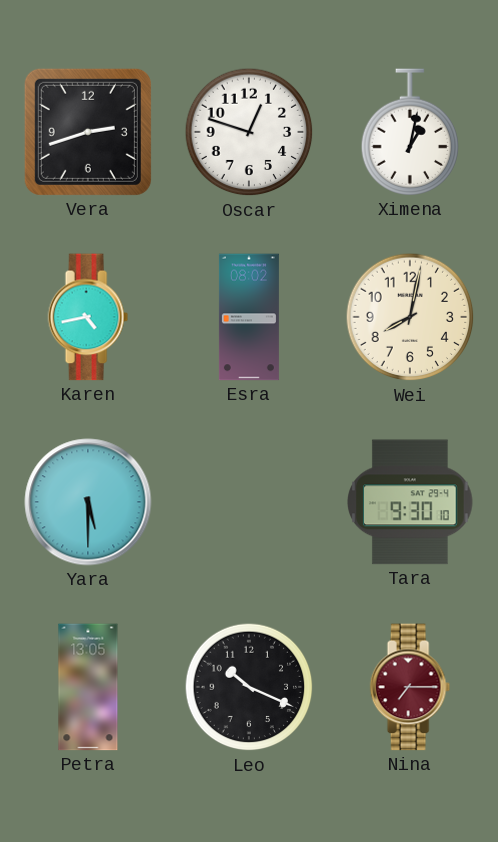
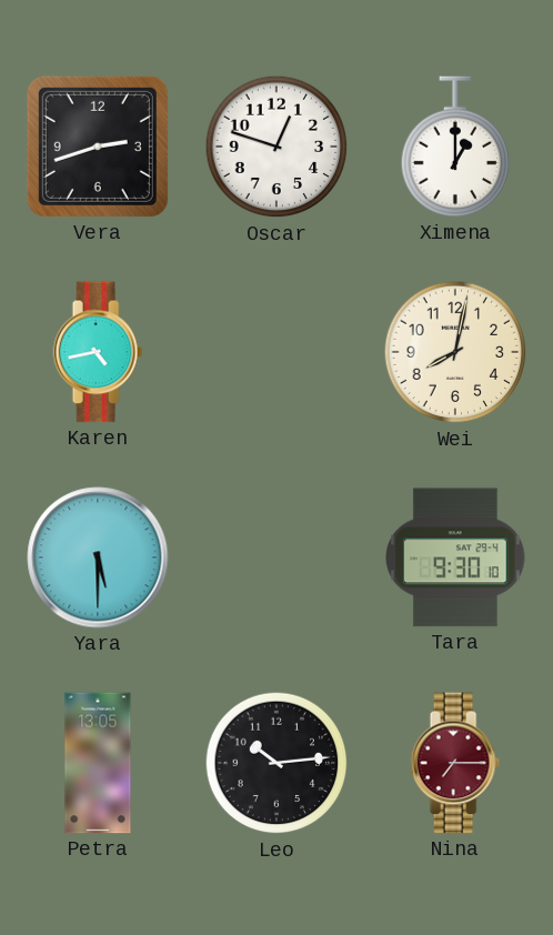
Ximena: 1:02 -> 1:00
Esra: 08:02 -> none
Leo: 10:19 -> 10:14
